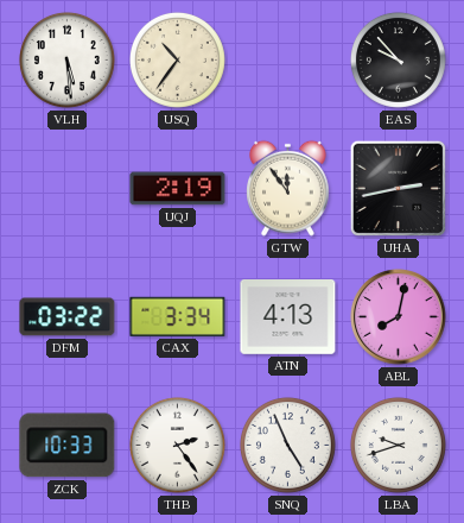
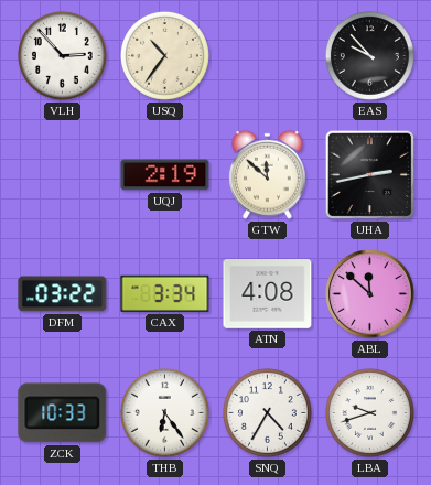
VLH: 5:29 -> 2:53
GTW: 11:54 -> 11:52
ATN: 4:13 -> 4:08
ABL: 8:02 -> 11:52
THB: 2:24 -> 6:24
SNQ: 4:56 -> 4:35
